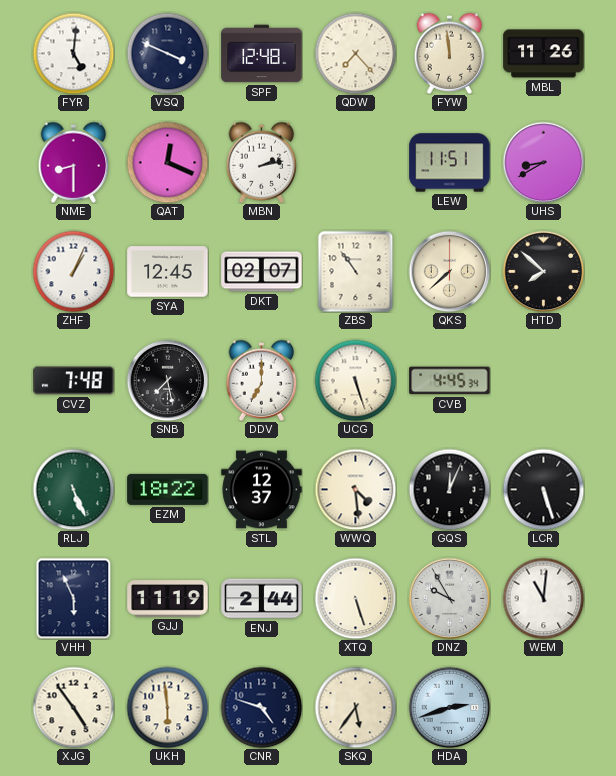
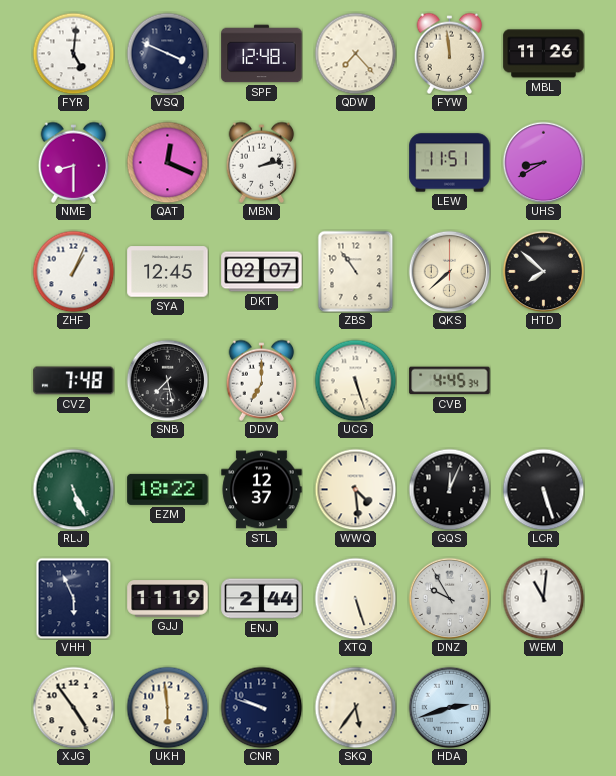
CNR: 4:48 -> 9:48
